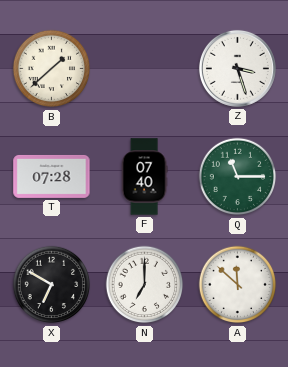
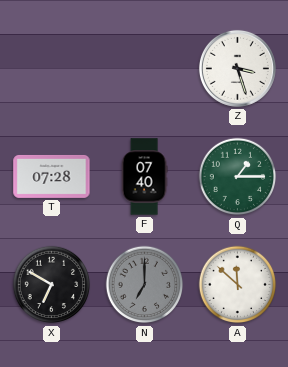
B: 1:38 -> none
Q: 11:15 -> 1:15
N dial: white -> grey
